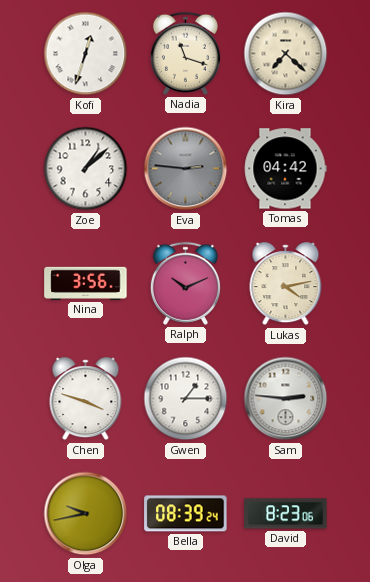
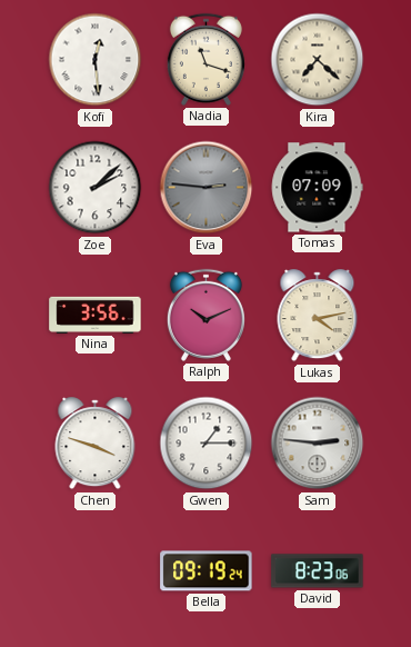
Kofi: 12:33 -> 12:29
Zoe: 1:08 -> 2:08
Tomas: 04:42 -> 07:09
Olga: 9:43 -> none
Bella: 08:39 -> 09:19
